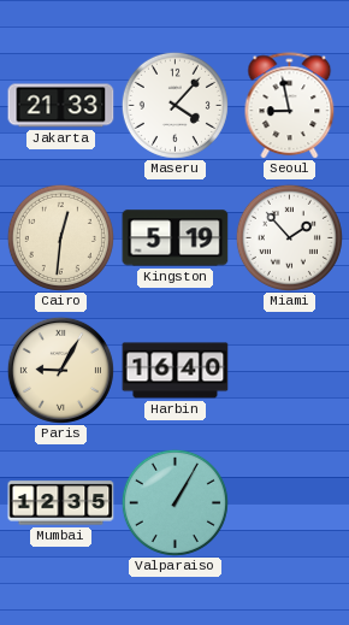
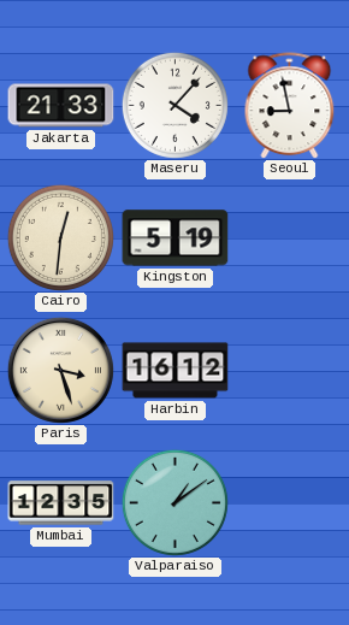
Miami: 1:53 -> none
Paris: 9:05 -> 3:27
Harbin: 16:40 -> 16:12
Valparaiso: 1:05 -> 1:09
